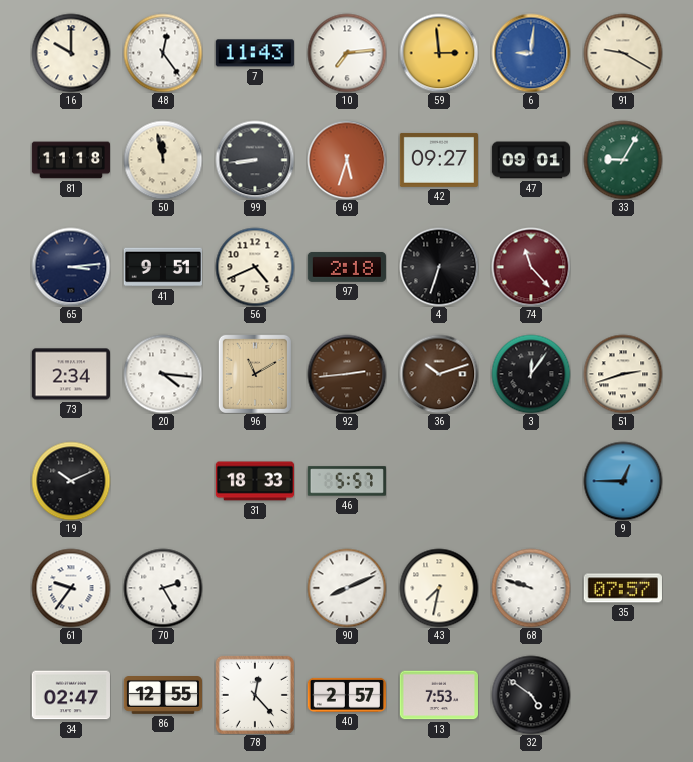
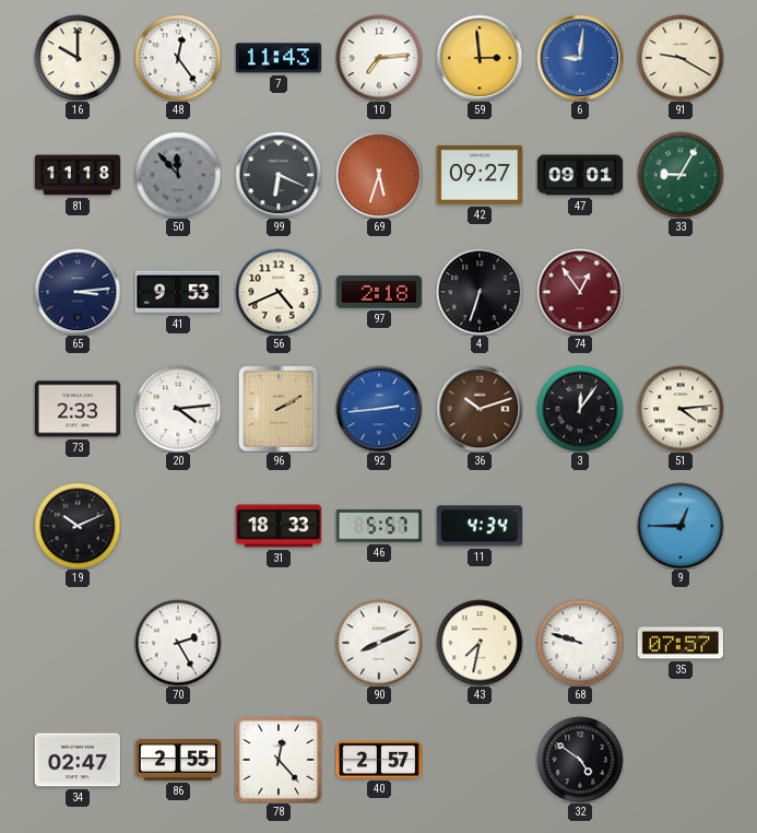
50: 11:58 -> 11:53
50 dial: cream -> grey
99: 8:44 -> 6:19
41: 9:51 -> 9:53
74: 11:23 -> 12:54
73: 2:34 -> 2:33
20: 4:16 -> 4:14
96: 11:10 -> 2:10
92 dial: brown -> blue
51: 2:42 -> 4:14
11: none -> 4:34
61: 9:36 -> none
86: 12:55 -> 2:55
13: 7:53 -> none
